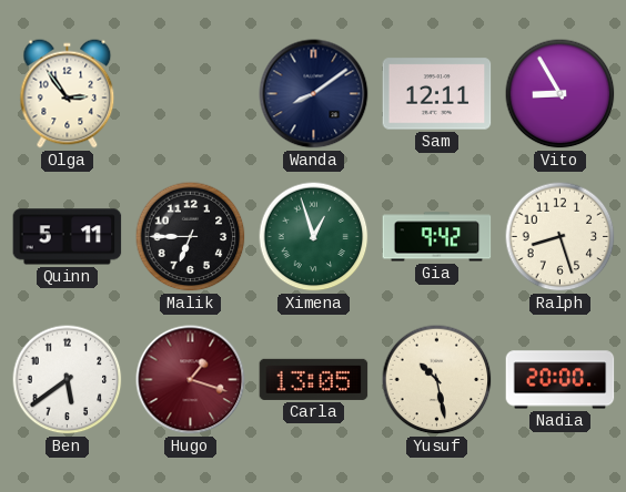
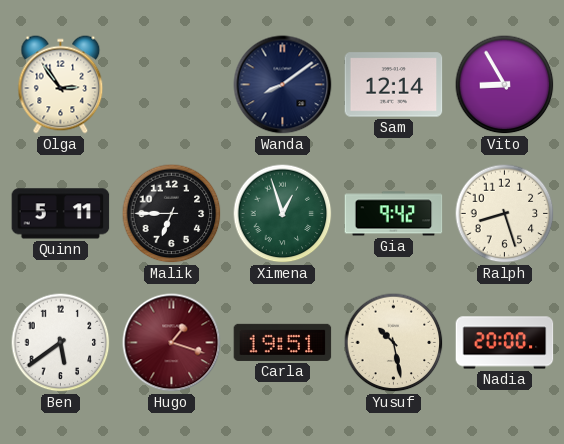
Sam: 12:11 -> 12:14
Carla: 13:05 -> 19:51
